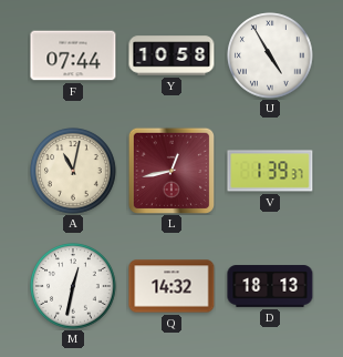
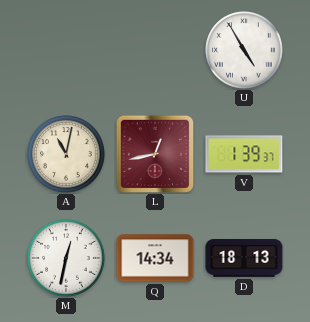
F: 07:44 -> none
Y: 10:58 -> none
Q: 14:32 -> 14:34
